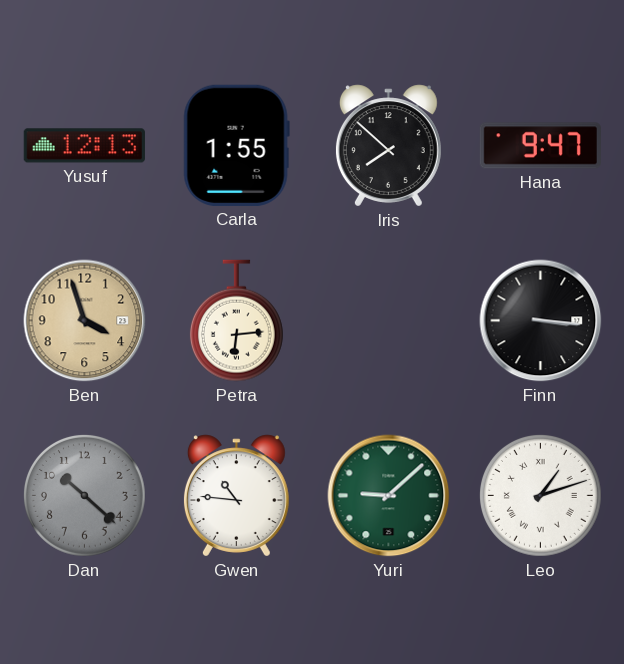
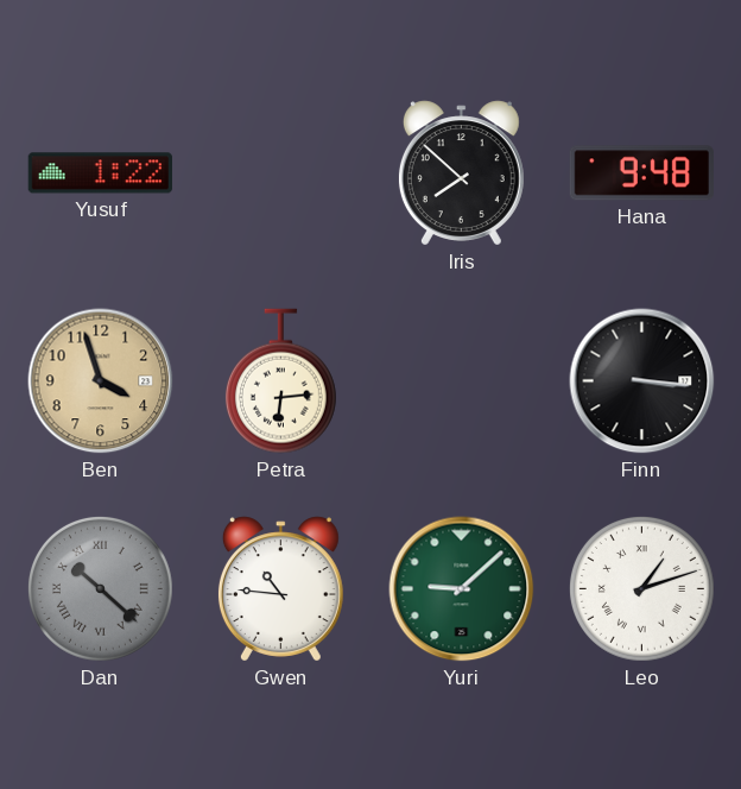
Yusuf: 12:13 -> 1:22
Carla: 1:55 -> none
Hana: 9:47 -> 9:48
Dan numerals: Arabic -> Roman
